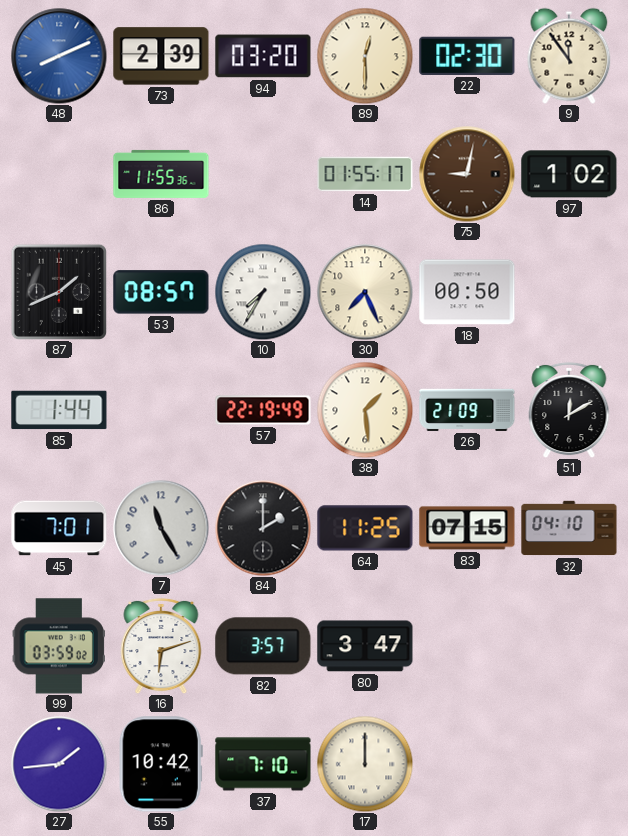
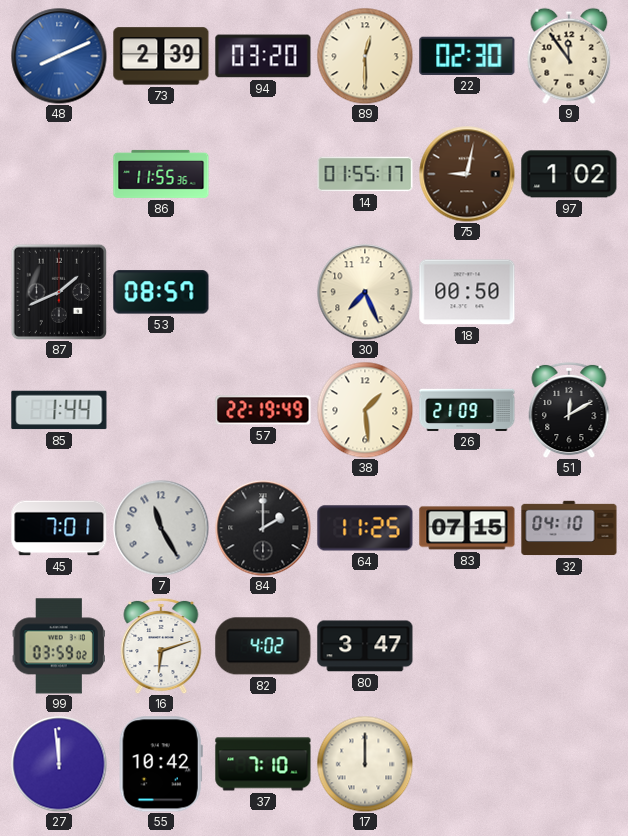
10: 7:35 -> none
82: 3:57 -> 4:02
27: 1:44 -> 11:59
